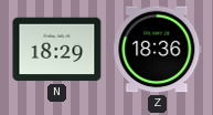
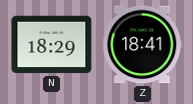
Z: 18:36 -> 18:41
